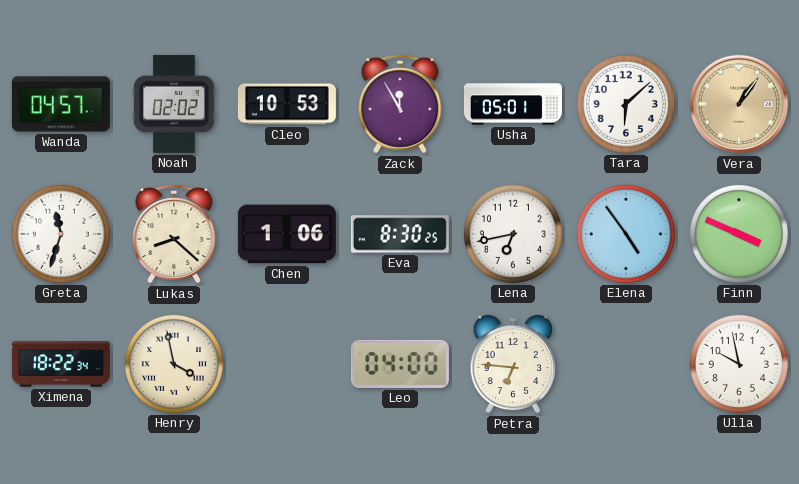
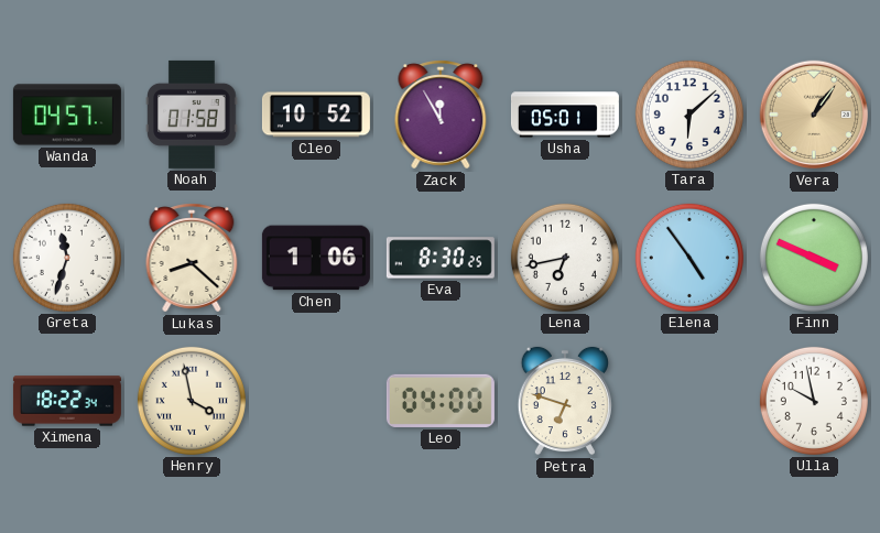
Noah: 02:02 -> 01:58
Cleo: 10:53 -> 10:52
Petra: 6:46 -> 6:48
